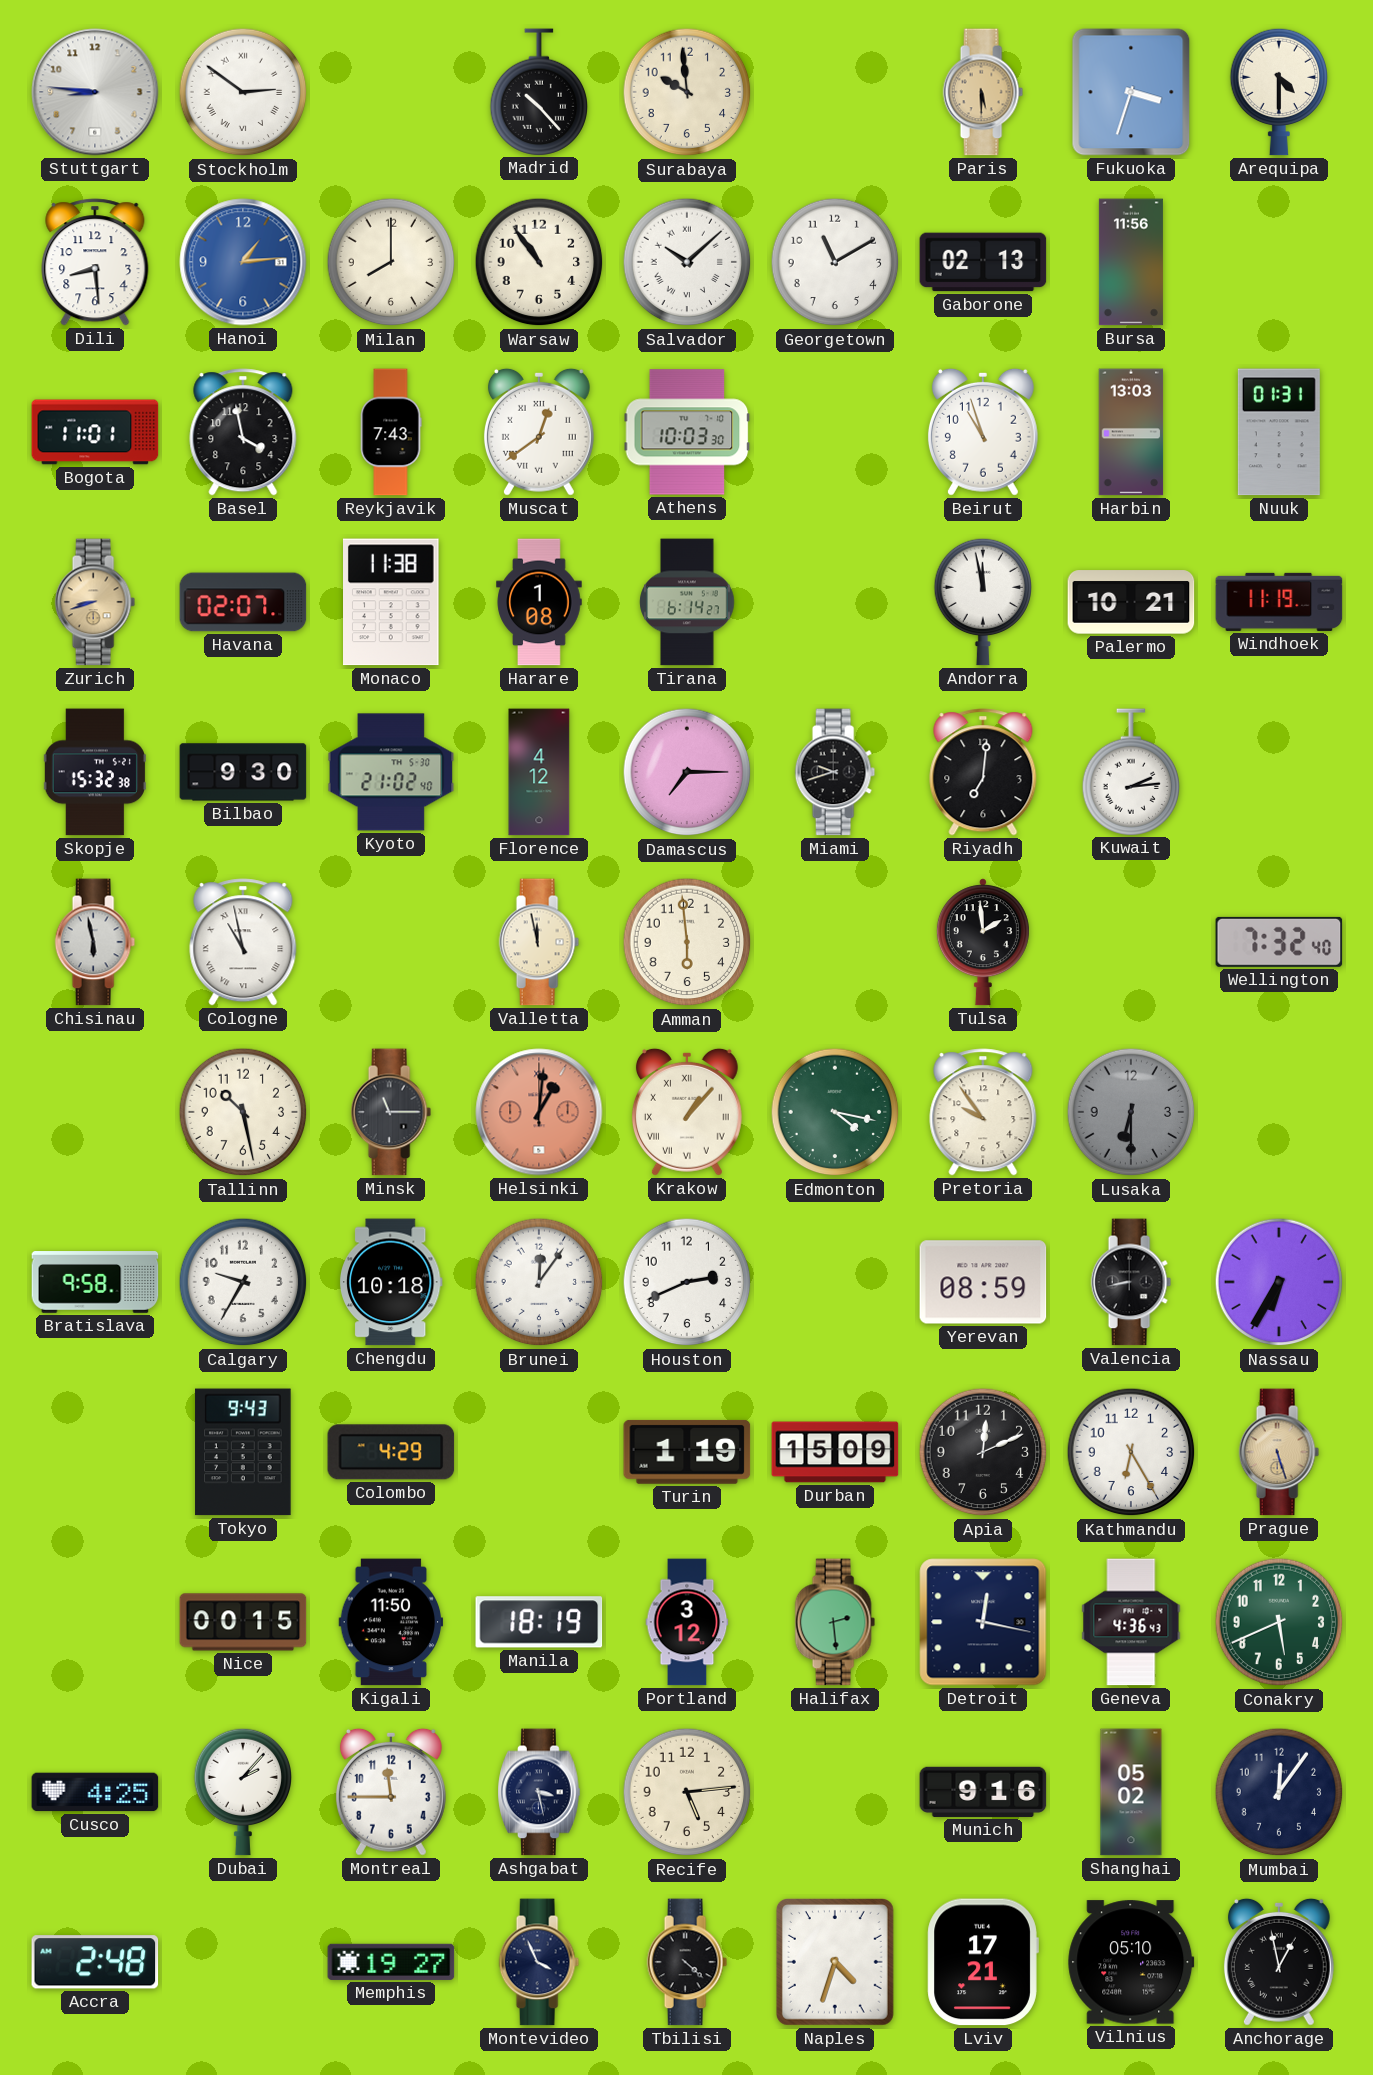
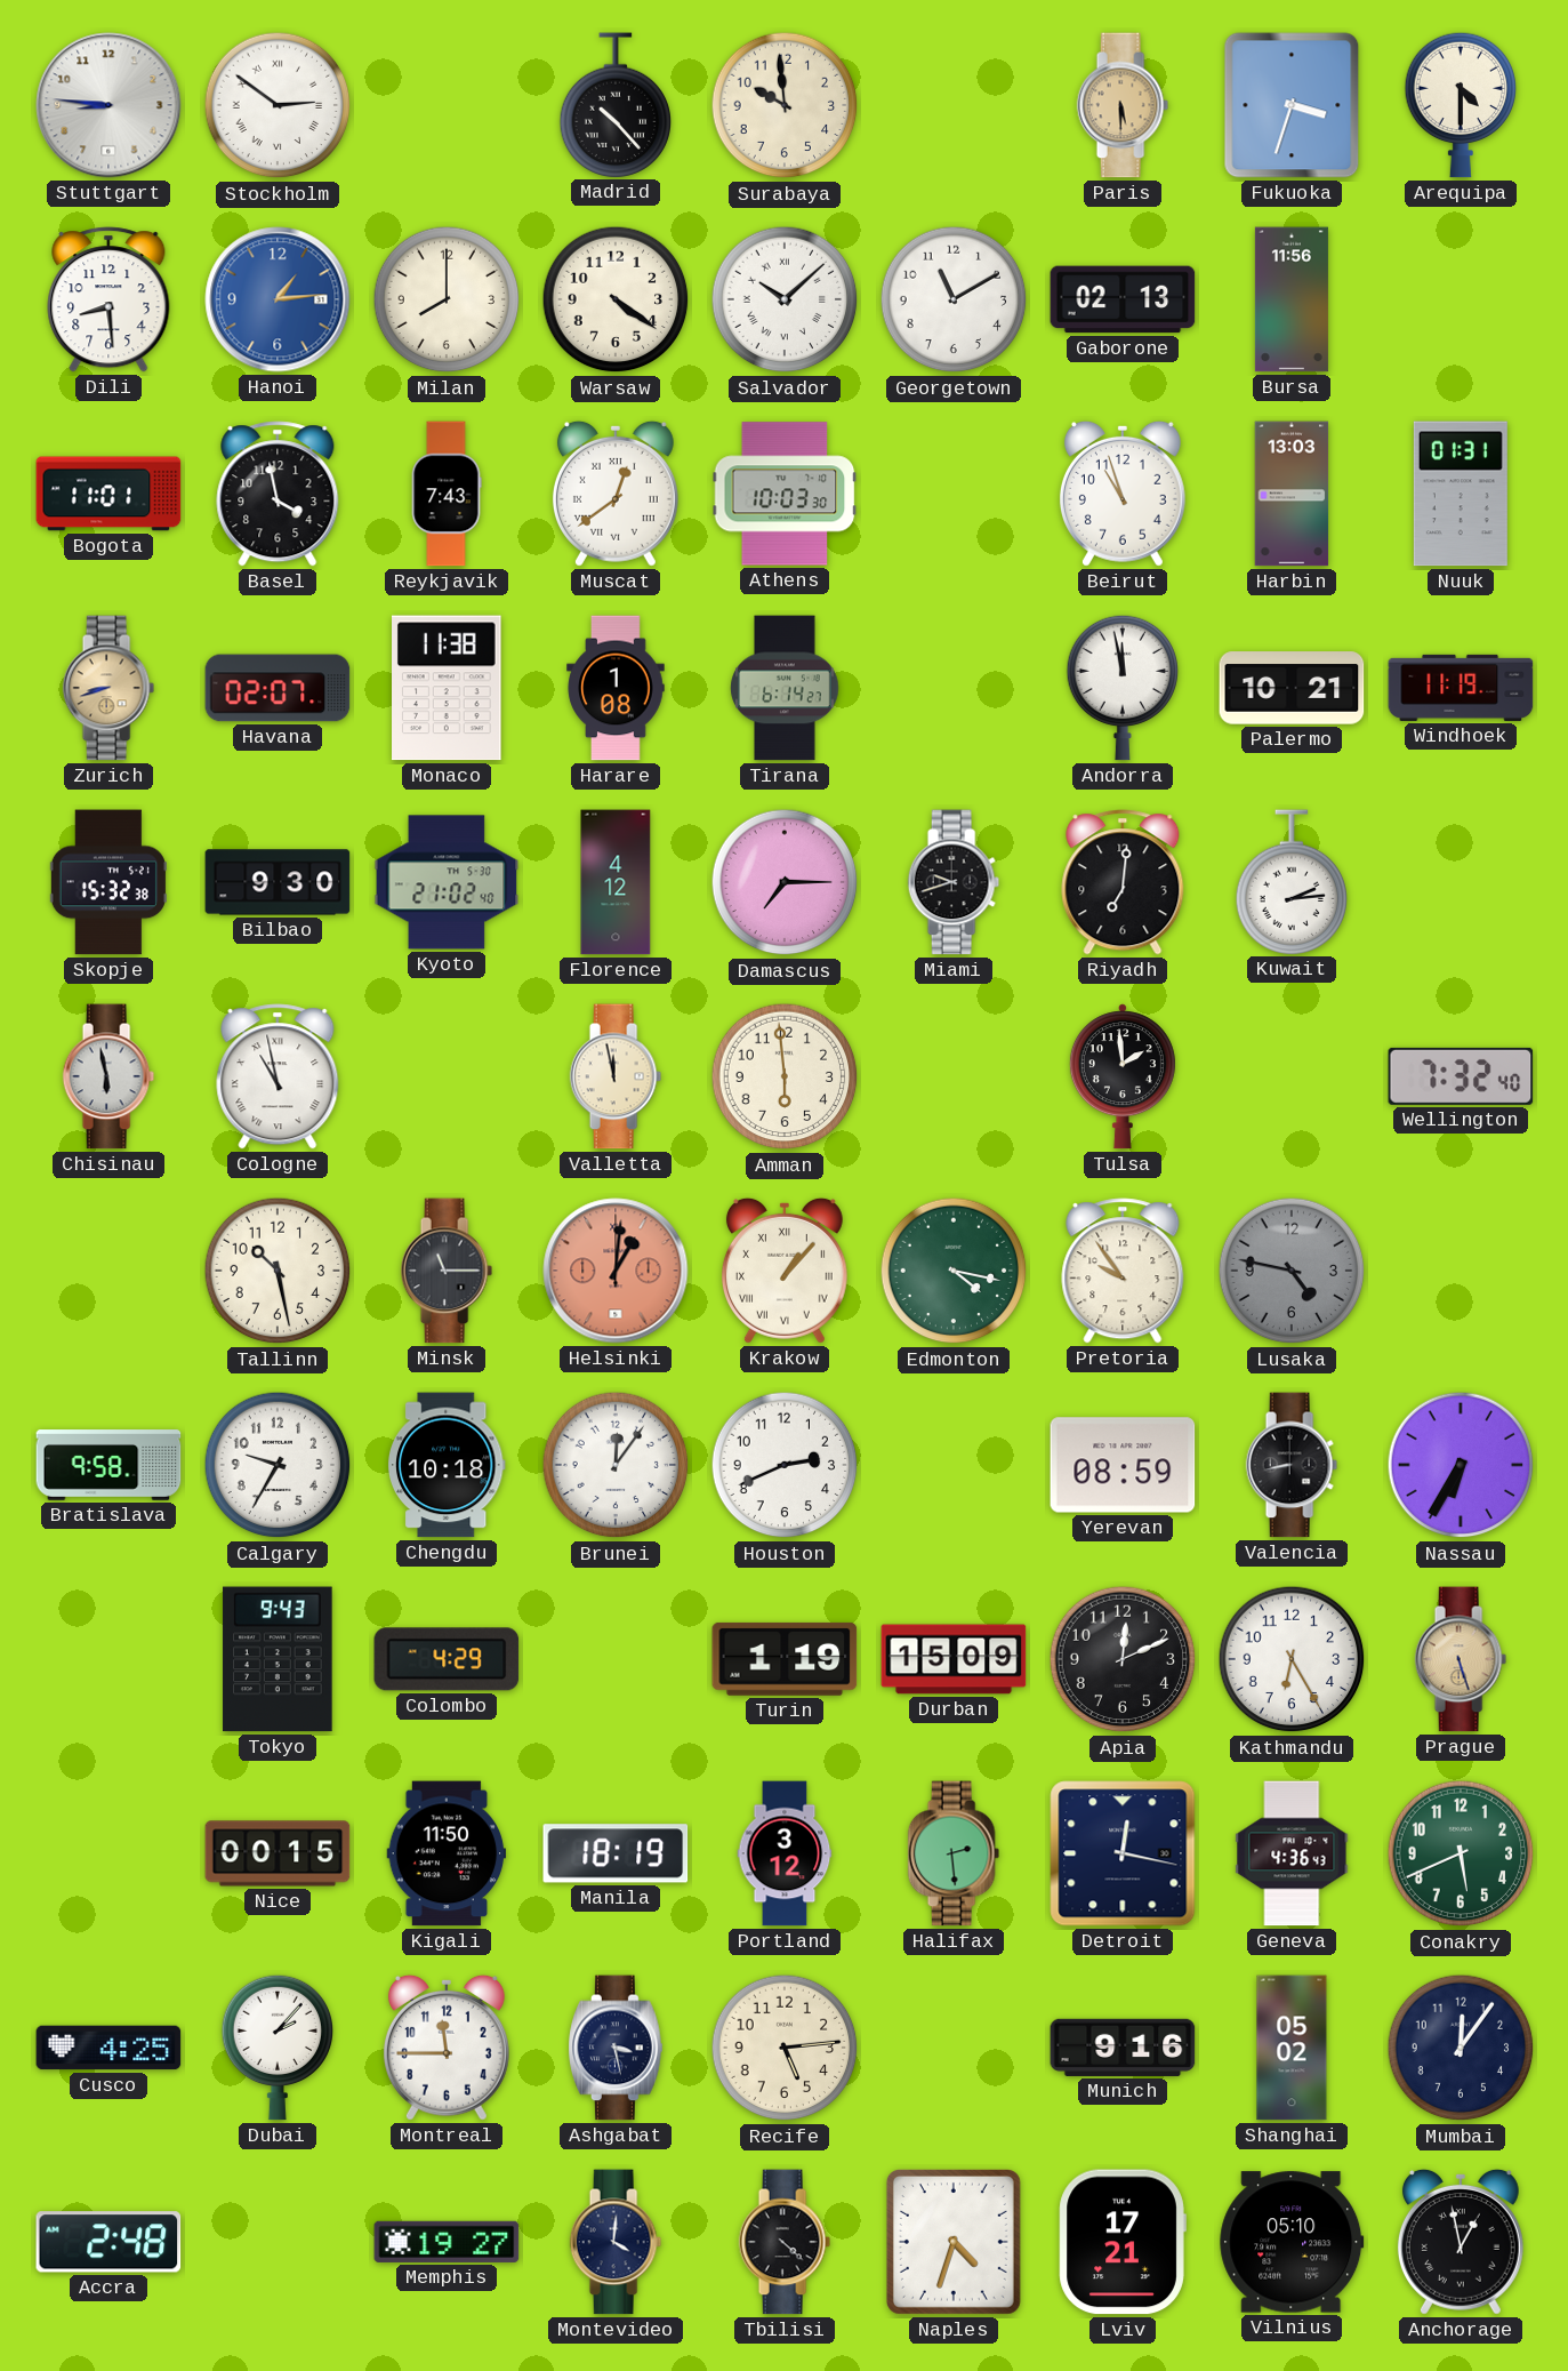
Warsaw: 10:54 -> 4:21
Lusaka: 6:30 -> 4:47
Montevideo: 3:56 -> 4:01
